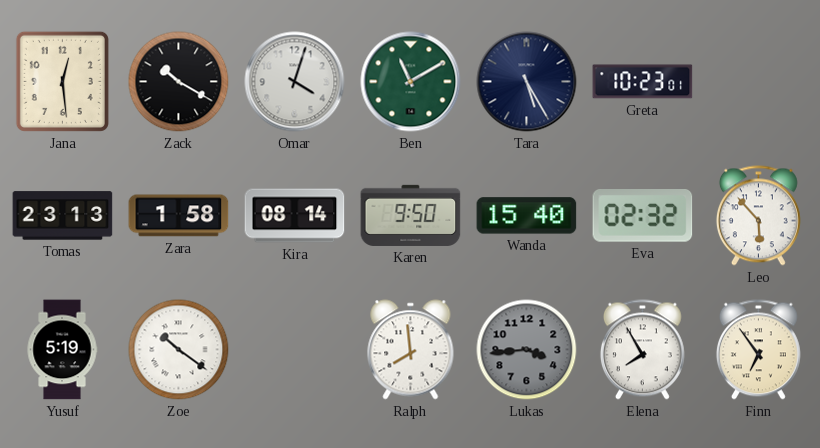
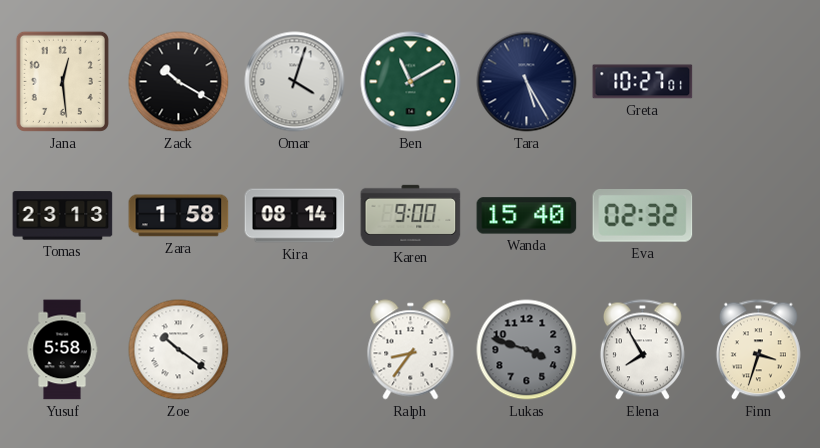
Greta: 10:23 -> 10:27
Karen: 9:50 -> 9:00
Leo: 5:53 -> none
Yusuf: 5:19 -> 5:58
Ralph: 7:59 -> 8:36
Lukas: 3:44 -> 3:48
Finn: 6:54 -> 3:33
